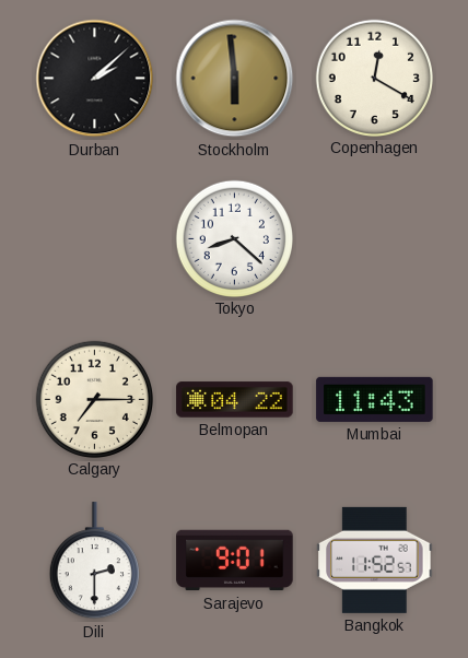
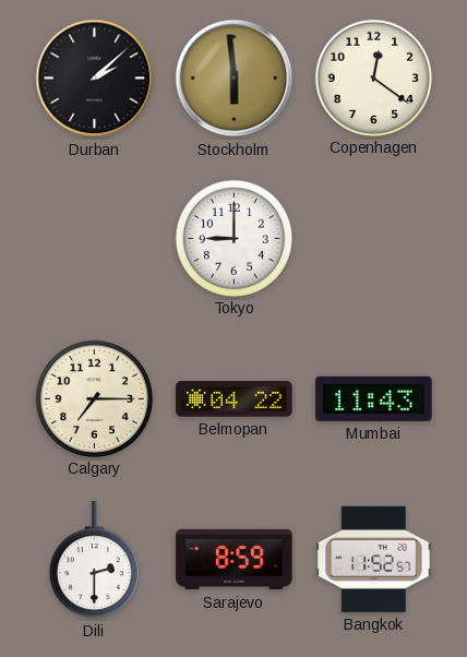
Copenhagen: 12:20 -> 12:21
Tokyo: 8:22 -> 9:00
Sarajevo: 9:01 -> 8:59
